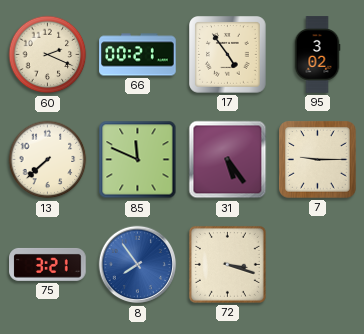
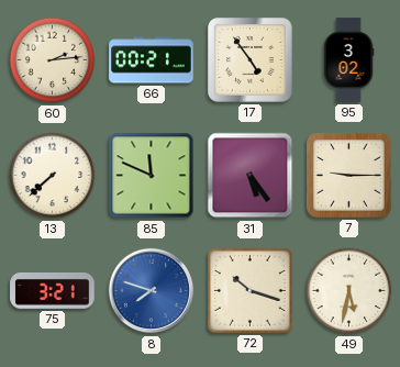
60: 2:19 -> 2:14
8: 7:54 -> 7:48
72: 3:18 -> 10:18
49: none -> 5:32
